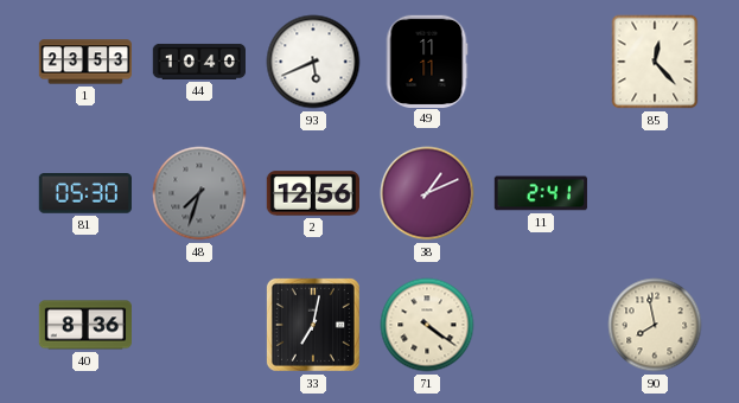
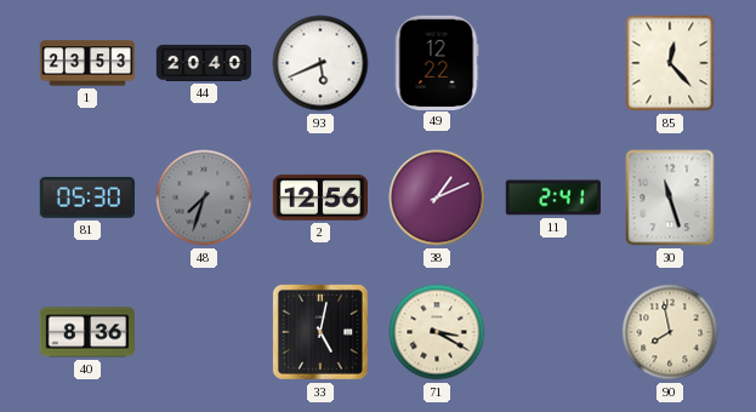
44: 10:40 -> 20:40
49: 11:11 -> 12:22
30: none -> 11:27
33: 7:02 -> 5:02
71: 4:21 -> 3:20
